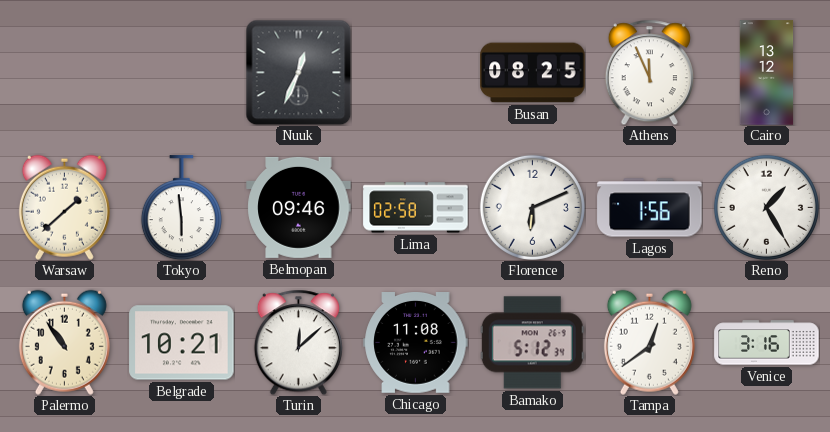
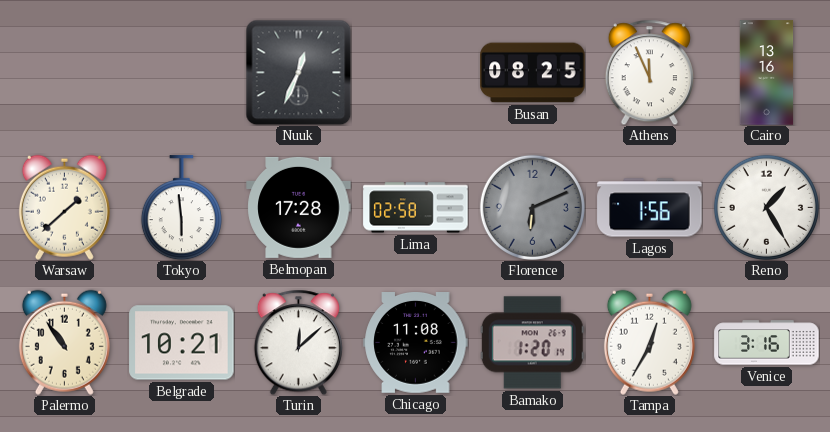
Cairo: 13:12 -> 13:16
Belmopan: 09:46 -> 17:28
Florence dial: white -> grey
Bamako: 5:12 -> 1:20
Tampa: 12:39 -> 12:35
